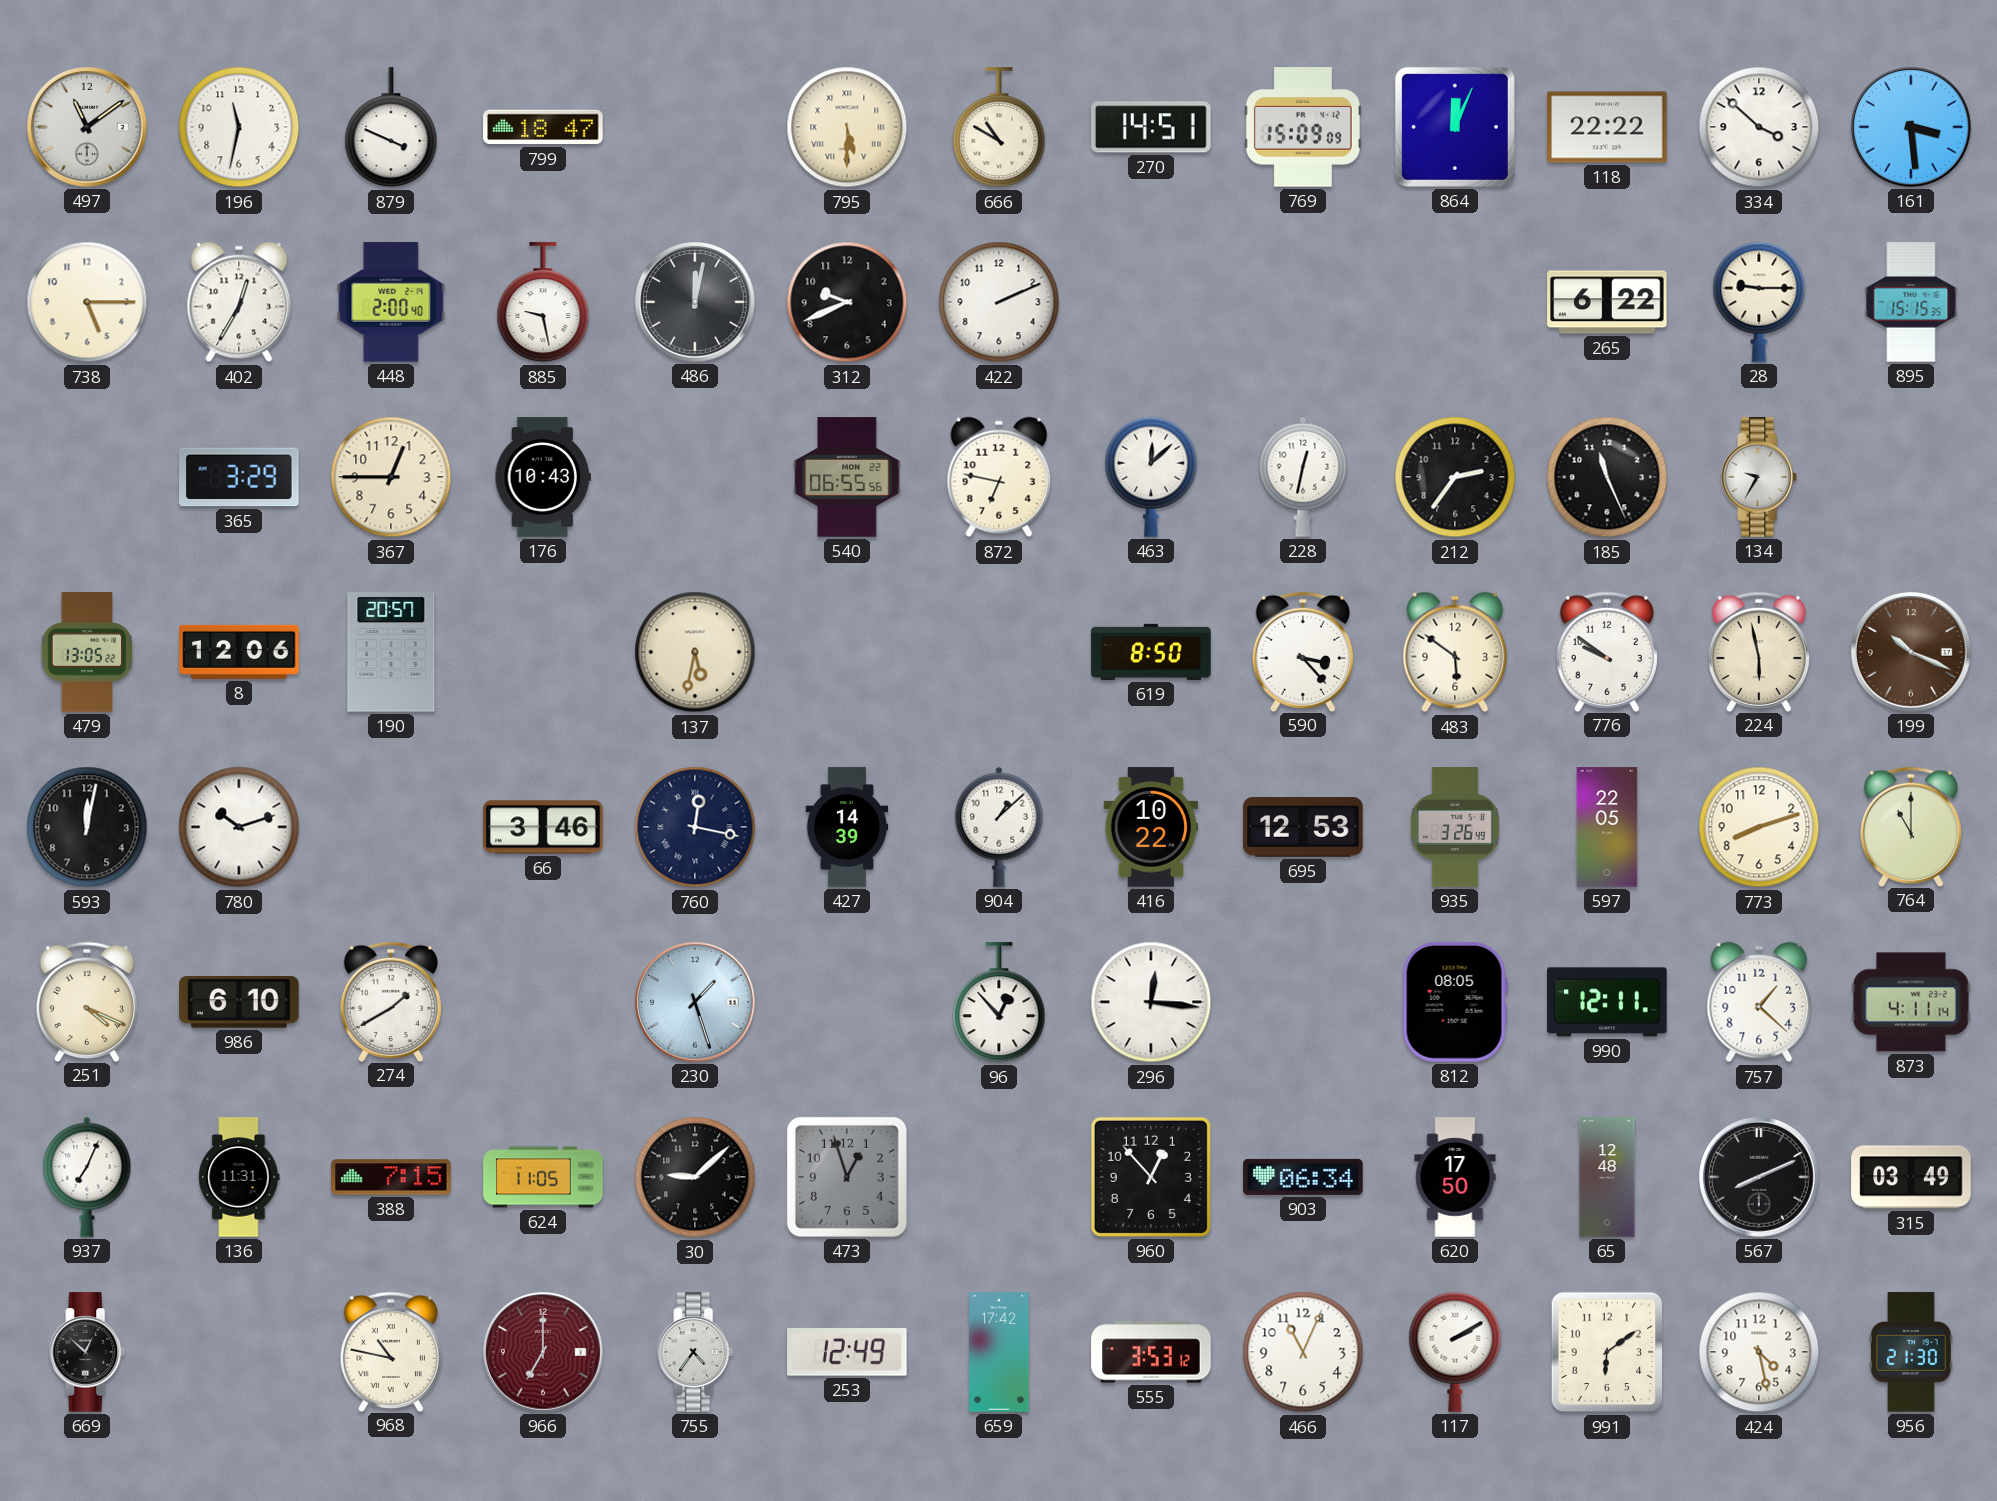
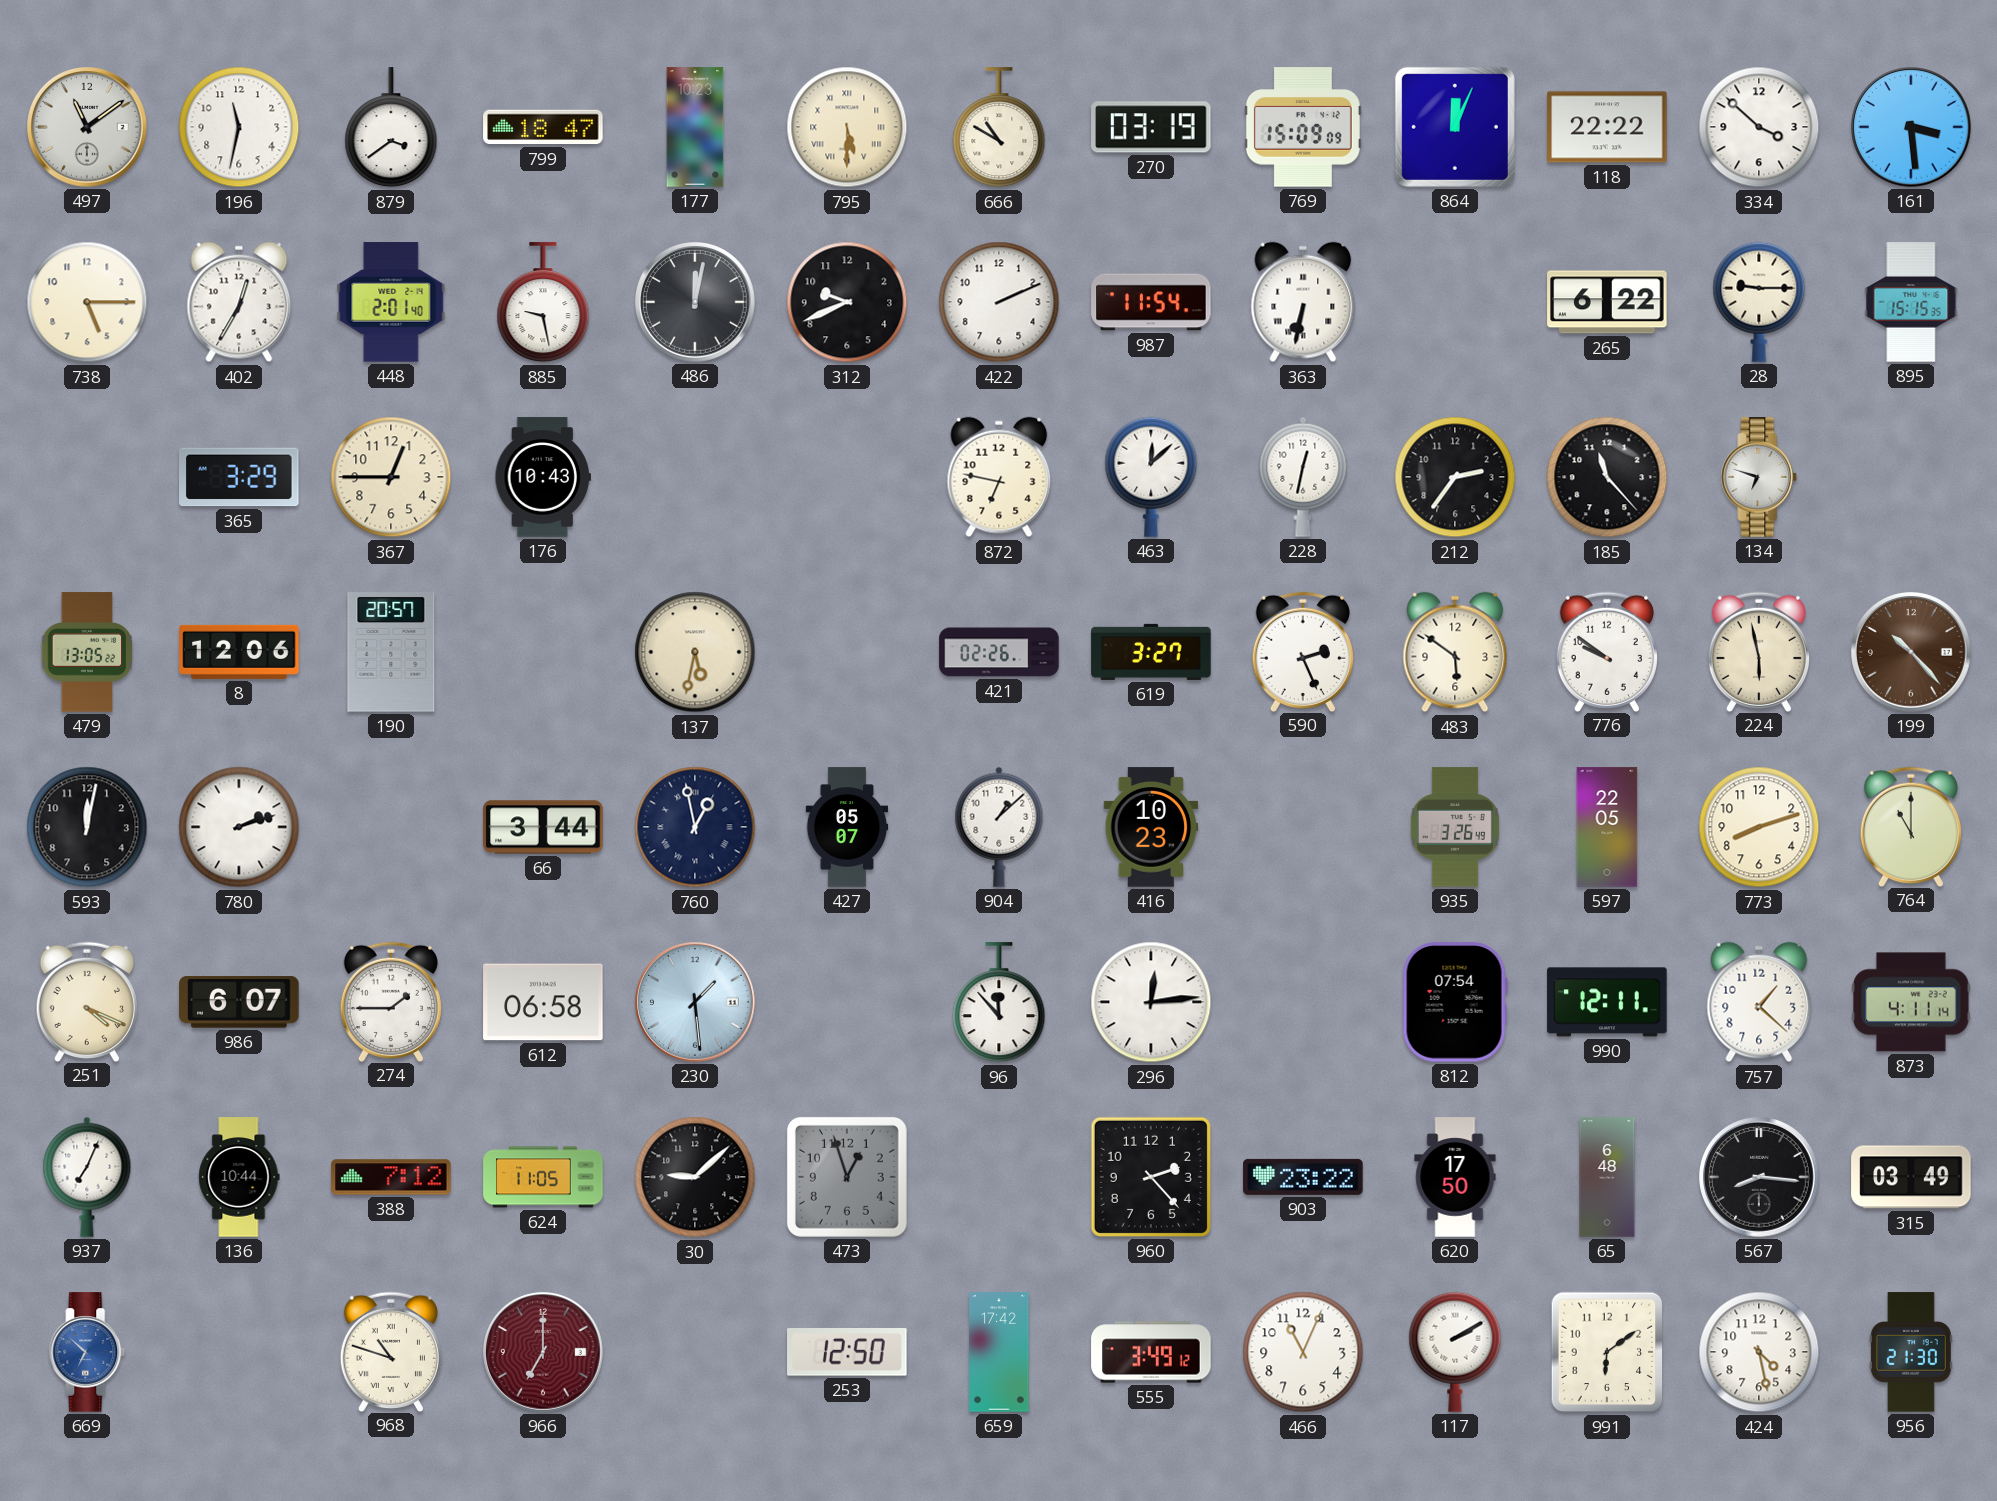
879: 3:49 -> 3:39
177: none -> 10:23
270: 14:51 -> 03:19
448: 2:00 -> 2:01
987: none -> 11:54
363: none -> 6:32
540: 06:55 -> none
185: 11:26 -> 11:23
134: 9:35 -> 6:48
421: none -> 02:26
619: 8:50 -> 3:27
590: 3:23 -> 2:26
199: 10:19 -> 10:23
780: 10:12 -> 2:12
66: 3:46 -> 3:44
760: 12:17 -> 12:58
427: 14:39 -> 05:07
416: 10:22 -> 10:23
695: 12:53 -> none
986: 6:10 -> 6:07
274: 1:40 -> 1:45
612: none -> 06:58
230: 1:27 -> 1:29
96: 12:53 -> 11:53
296: 12:16 -> 12:14
812: 08:05 -> 07:54
136: 11:31 -> 10:44
388: 7:15 -> 7:12
960: 12:53 -> 2:23
903: 06:34 -> 23:22
65: 12:48 -> 6:48
567: 8:11 -> 8:16
669: 12:52 -> 6:52
669 dial: black -> blue
968: 10:47 -> 10:48
755: 4:36 -> none
253: 12:49 -> 12:50
555: 3:53 -> 3:49
